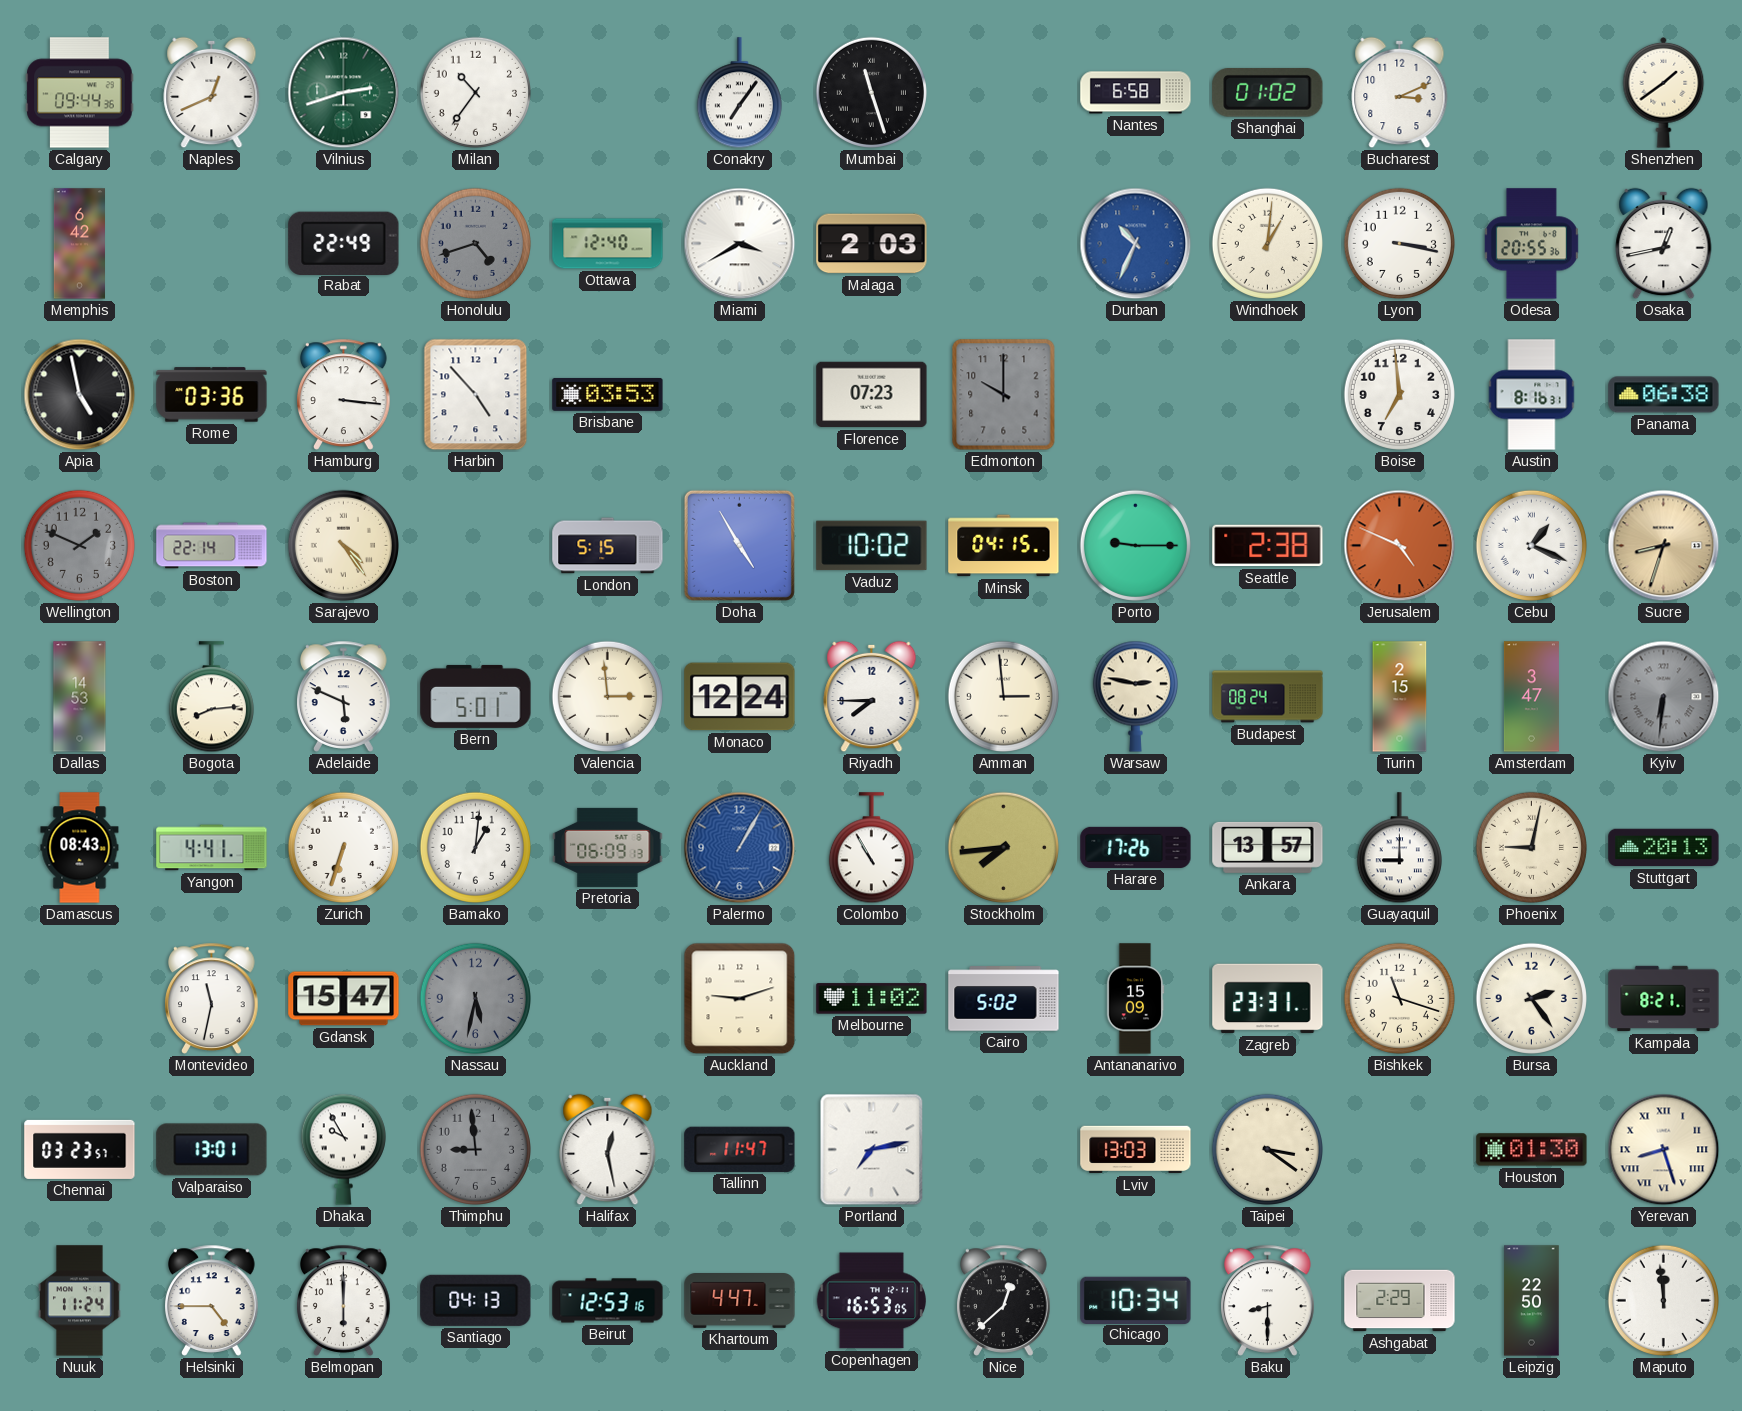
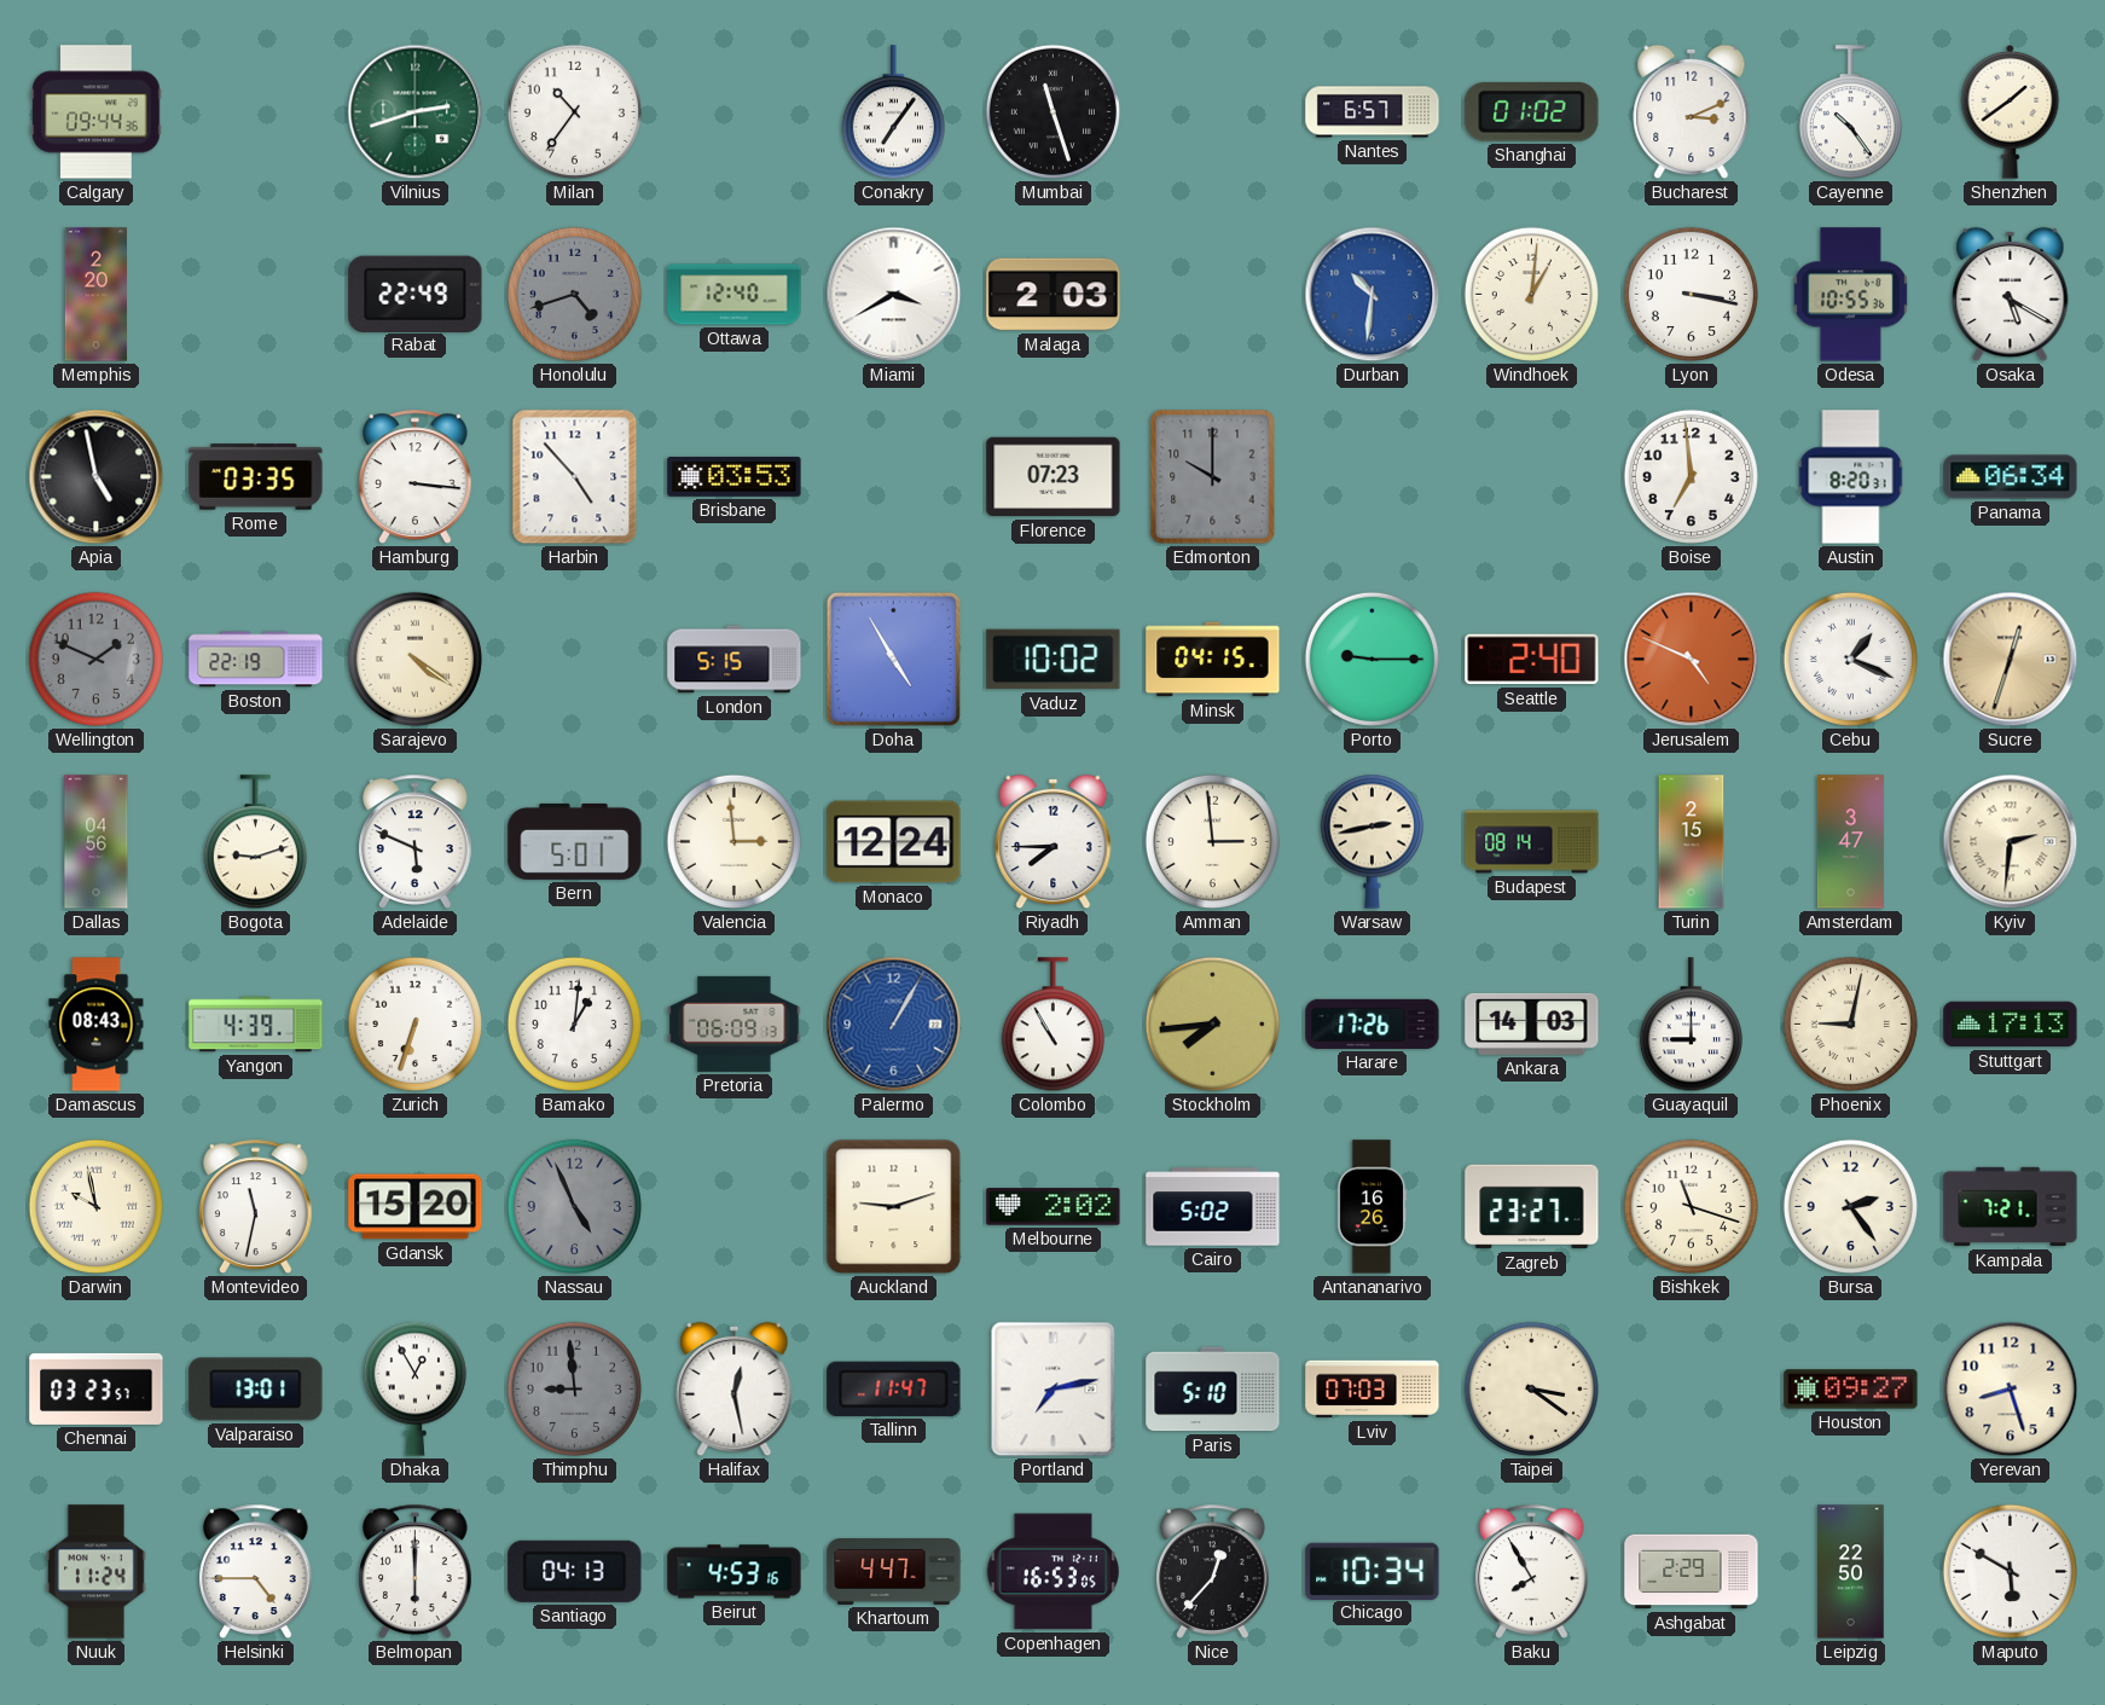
Naples: 12:41 -> none
Nantes: 6:58 -> 6:57
Cayenne: none -> 10:24
Memphis: 6:42 -> 2:20
Durban: 10:34 -> 10:31
Odesa: 20:55 -> 10:55
Osaka: 12:43 -> 5:20
Rome: 03:36 -> 03:35
Austin: 8:16 -> 8:20
Panama: 06:38 -> 06:34
Boston: 22:14 -> 22:19
Sarajevo: 4:24 -> 4:21
Seattle: 2:38 -> 2:40
Sucre: 8:33 -> 12:33
Dallas: 14:53 -> 04:56
Bogota: 8:14 -> 9:12
Warsaw: 2:47 -> 2:43
Budapest: 08:24 -> 08:14
Kyiv: 6:31 -> 2:31
Kyiv dial: grey -> cream
Yangon: 4:41 -> 4:39
Ankara: 13:57 -> 14:03
Stuttgart: 20:13 -> 17:13
Darwin: none -> 9:58
Gdansk: 15:47 -> 15:20
Nassau: 5:32 -> 4:56
Melbourne: 11:02 -> 2:02
Antananarivo: 15:09 -> 16:26
Zagreb: 23:31 -> 23:27
Kampala: 8:21 -> 7:21
Dhaka: 9:55 -> 12:55
Paris: none -> 5:10
Lviv: 13:03 -> 07:03
Houston: 01:30 -> 09:27
Yerevan numerals: Roman -> Arabic
Beirut: 12:53 -> 4:53
Nice: 12:38 -> 12:37
Baku: 8:30 -> 7:55
Maputo: 11:59 -> 5:50
